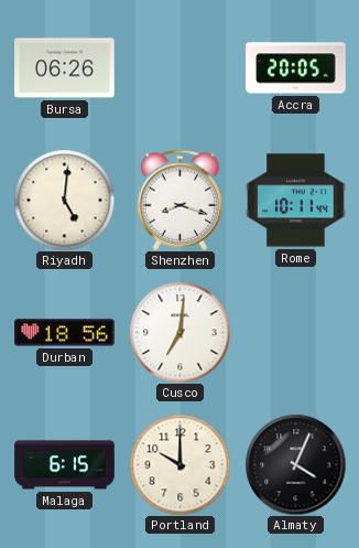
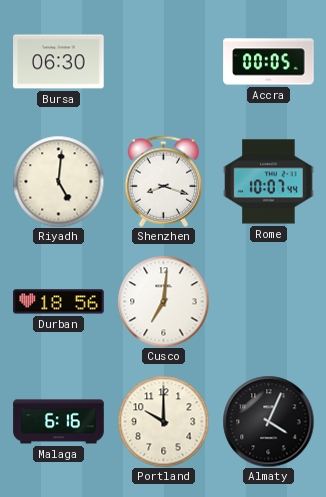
Bursa: 06:26 -> 06:30
Accra: 20:05 -> 00:05
Rome: 10:11 -> 10:07
Malaga: 6:15 -> 6:16
